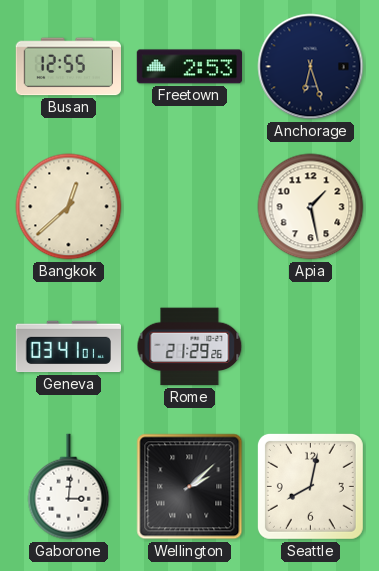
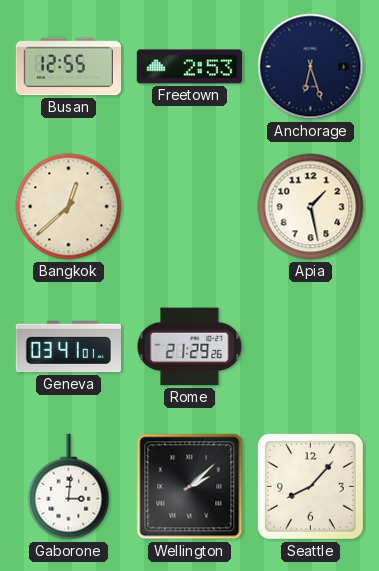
Seattle: 8:02 -> 8:07
